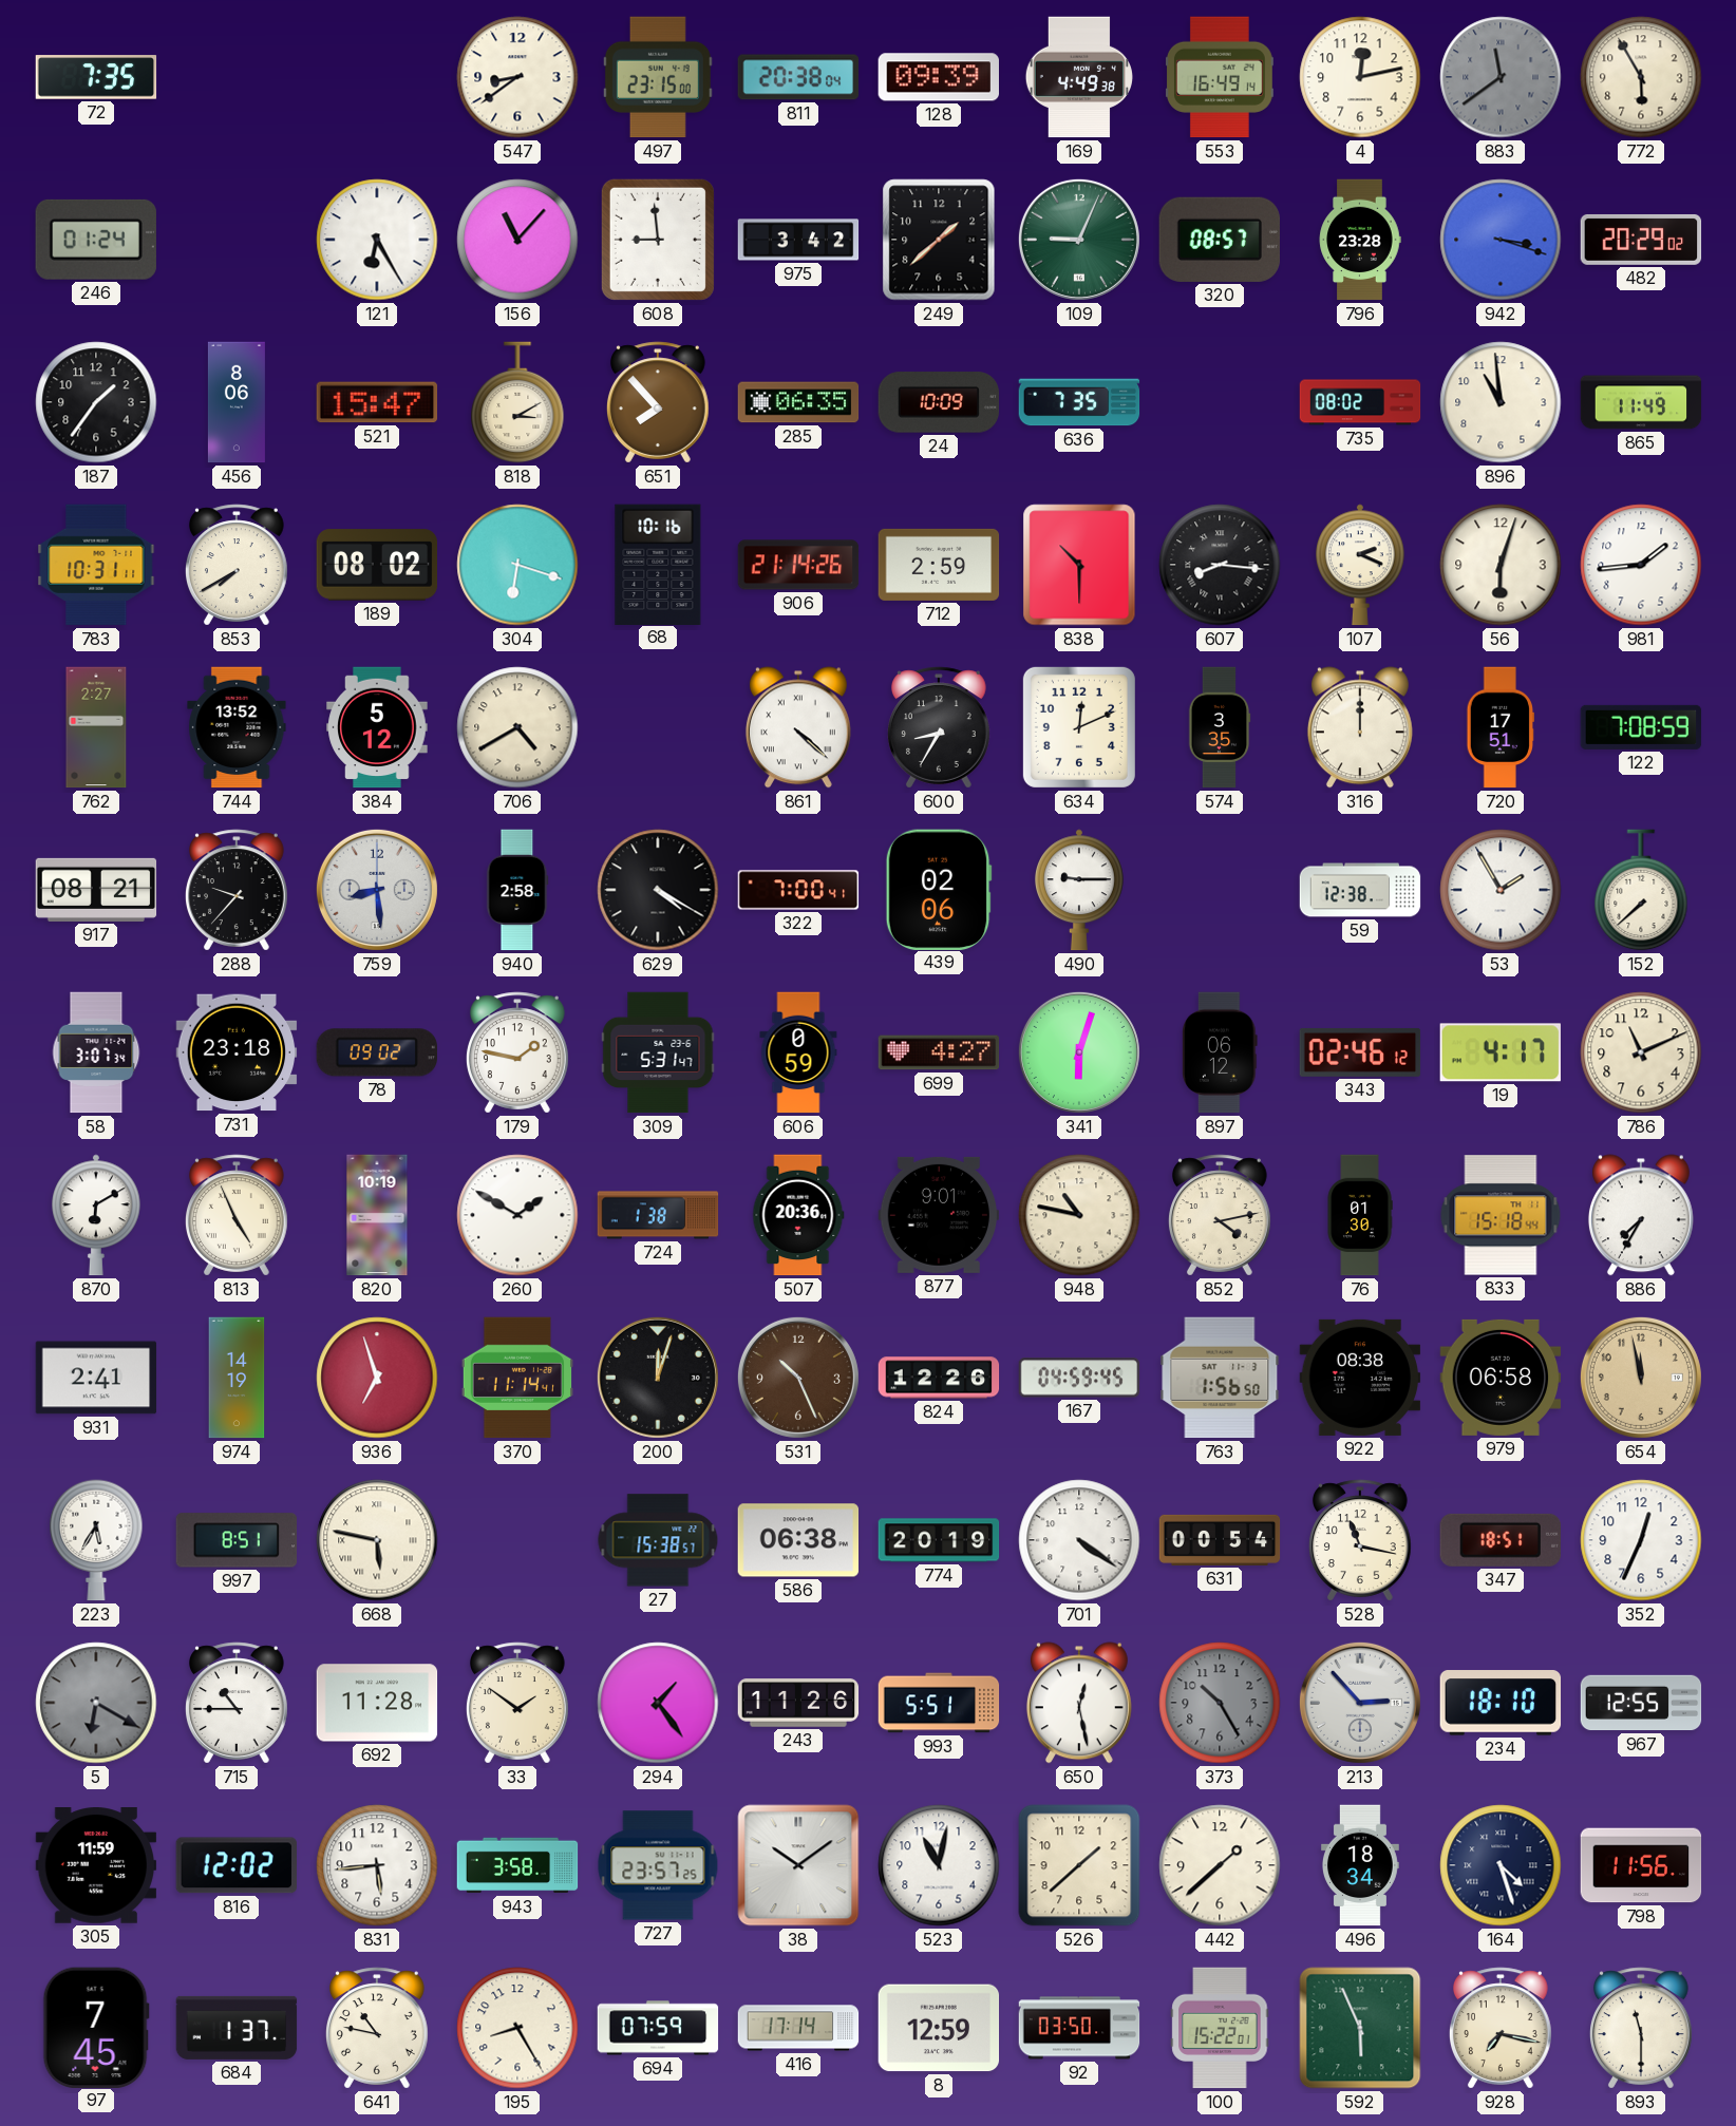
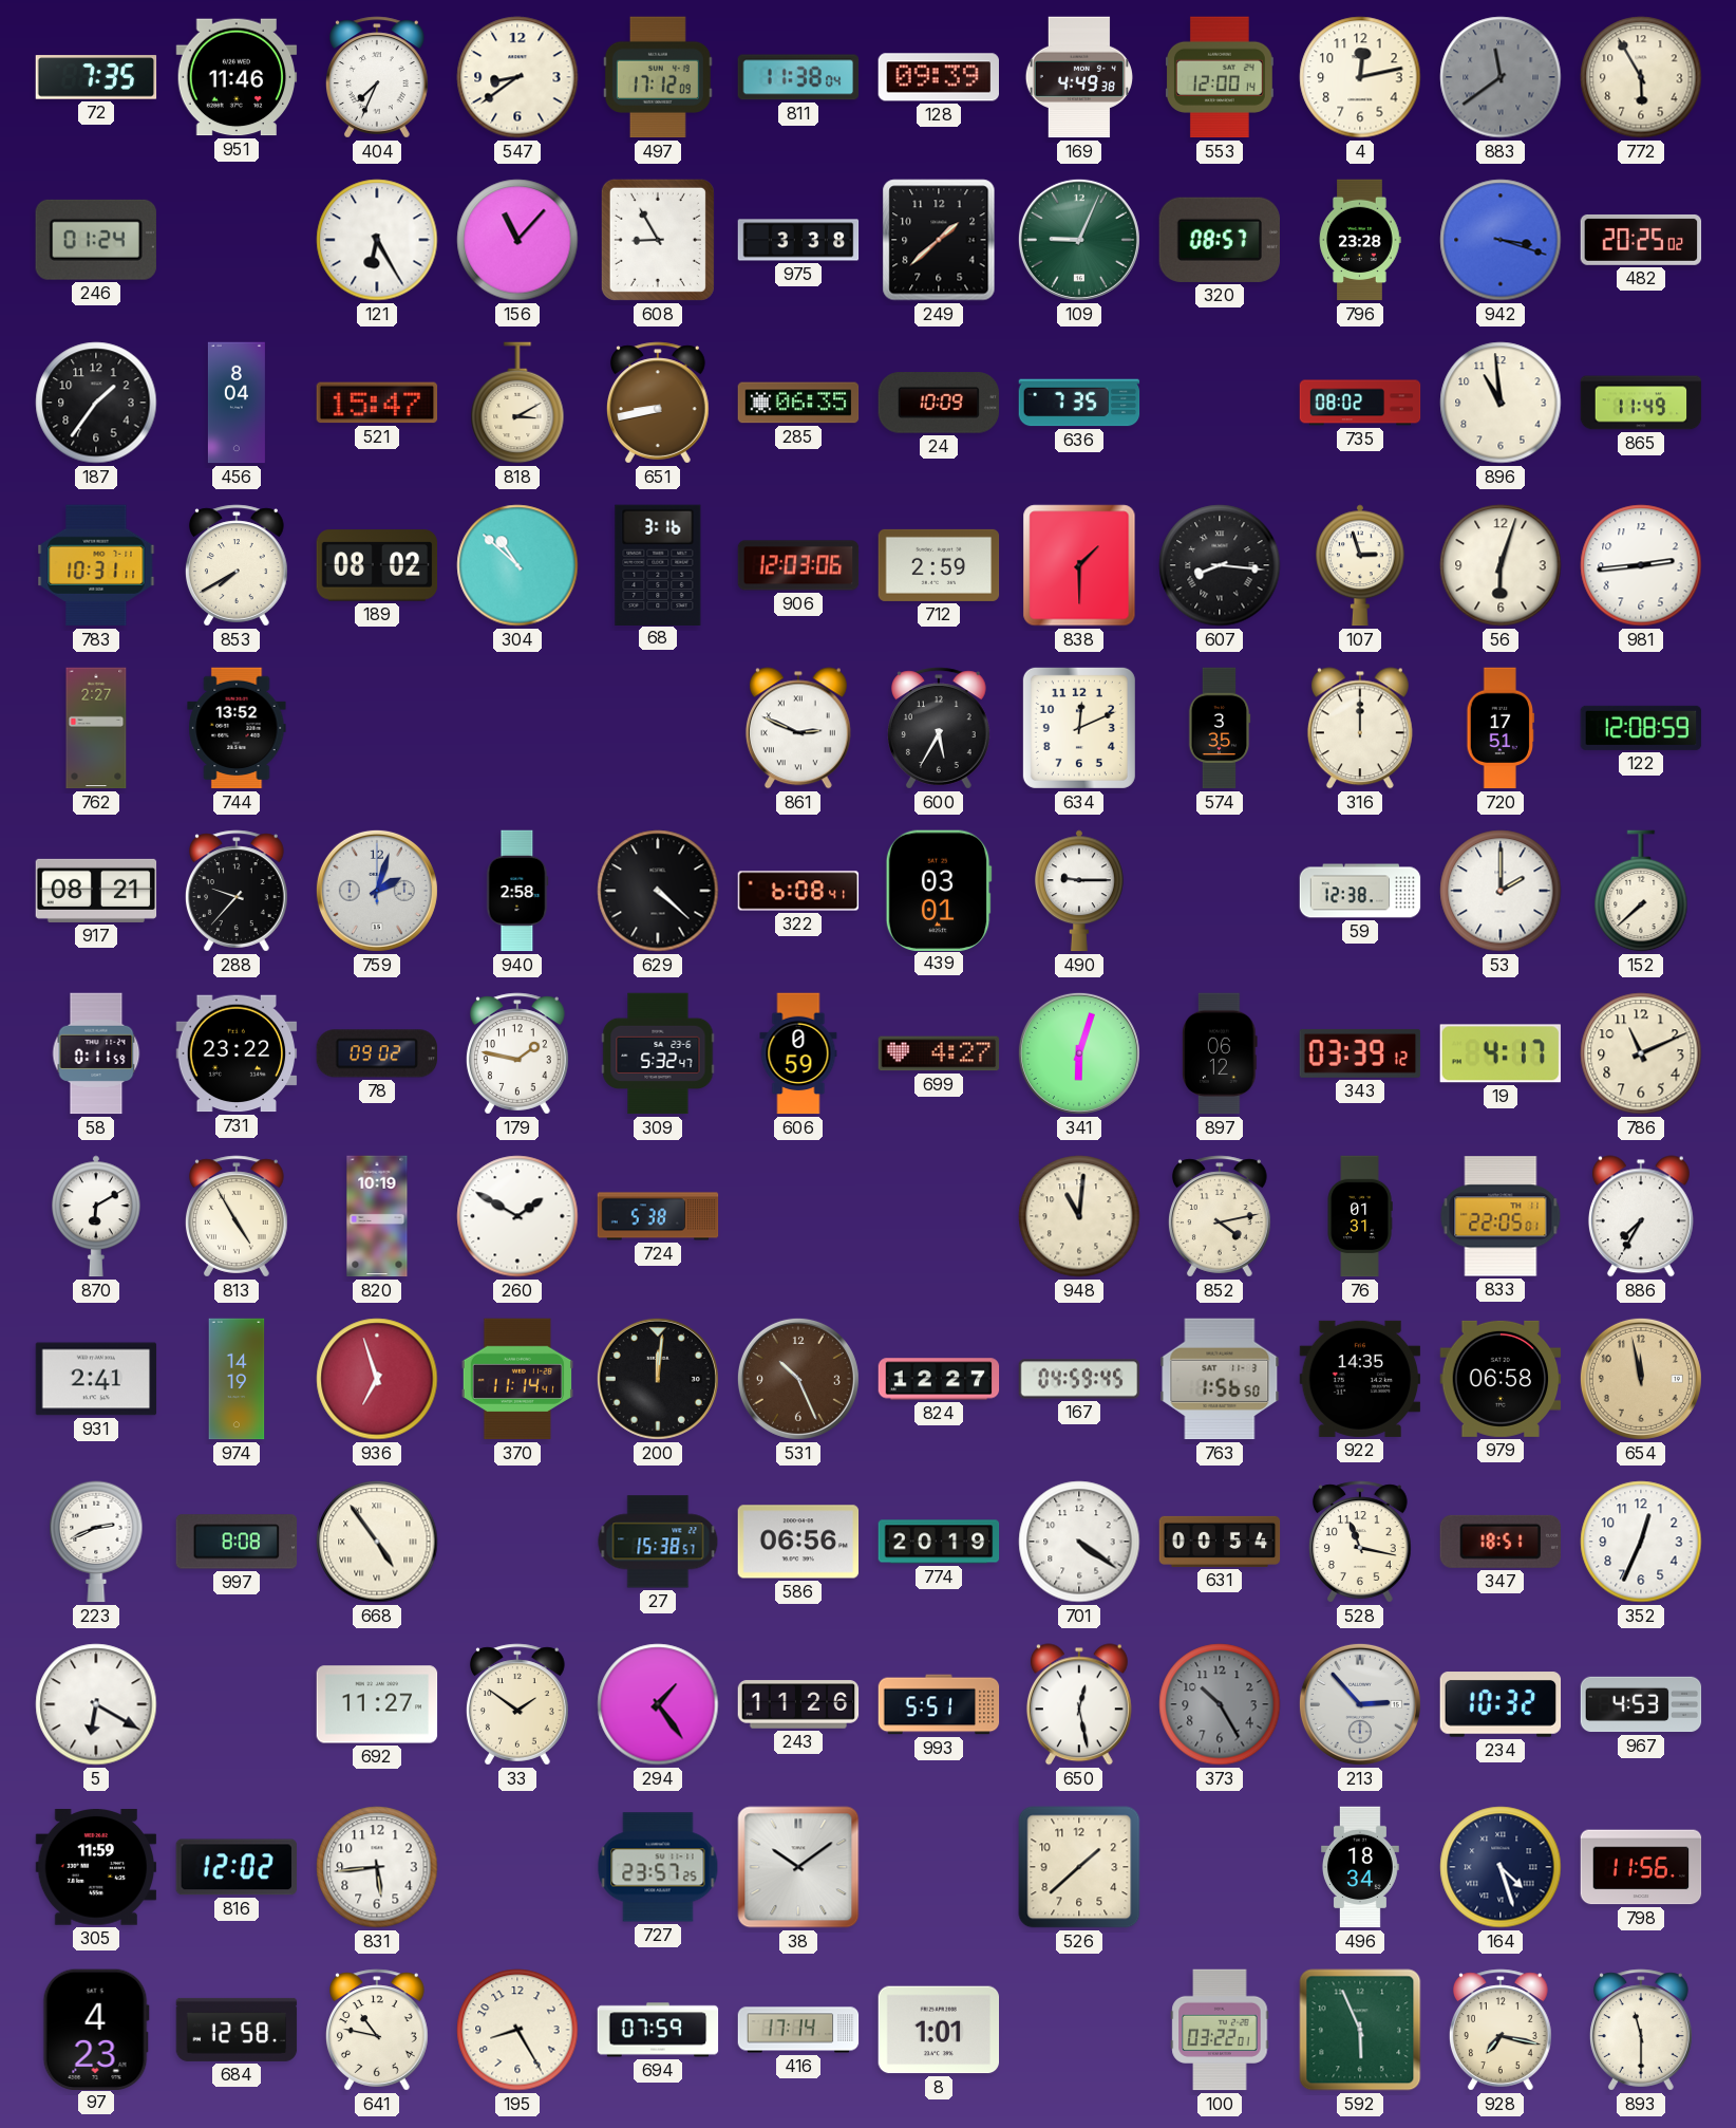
951: none -> 11:46
404: none -> 7:34
497: 23:15 -> 17:12
811: 20:38 -> 11:38
553: 16:49 -> 12:00
608: 8:59 -> 8:55
975: 3:42 -> 3:38
482: 20:29 -> 20:25
456: 8:06 -> 8:04
651: 7:53 -> 8:43
304: 6:18 -> 10:52
68: 10:16 -> 3:16
906: 21:14 -> 12:03
838: 10:30 -> 1:30
107: 2:19 -> 2:57
981: 1:44 -> 2:44
384: 5:12 -> none
706: 4:40 -> none
861: 4:22 -> 2:49
600: 8:35 -> 5:35
122: 7:08 -> 12:08
759: 8:29 -> 2:03
629: 4:20 -> 4:22
322: 7:00 -> 6:08
439: 02:06 -> 03:01
53: 1:55 -> 2:00
58: 3:07 -> 0:11
731: 23:18 -> 23:22
309: 5:31 -> 5:32
343: 02:46 -> 03:39
813: 4:56 -> 4:55
724: 1:38 -> 5:38
507: 20:36 -> none
877: 9:01 -> none
948: 10:47 -> 11:01
76: 01:30 -> 01:31
833: 15:18 -> 22:05
200: 12:03 -> 12:01
824: 12:26 -> 12:27
922: 08:38 -> 14:35
223: 5:35 -> 2:41
997: 8:51 -> 8:08
668: 5:47 -> 4:54
586: 06:38 -> 06:56
5 dial: grey -> white
715: 10:45 -> none
692: 11:28 -> 11:27
234: 18:10 -> 10:32
967: 12:55 -> 4:53
943: 3:58 -> none
523: 11:02 -> none
442: 1:38 -> none
97: 7:45 -> 4:23
684: 1:37 -> 12:58
8: 12:59 -> 1:01
92: 03:50 -> none
100: 15:22 -> 03:22
